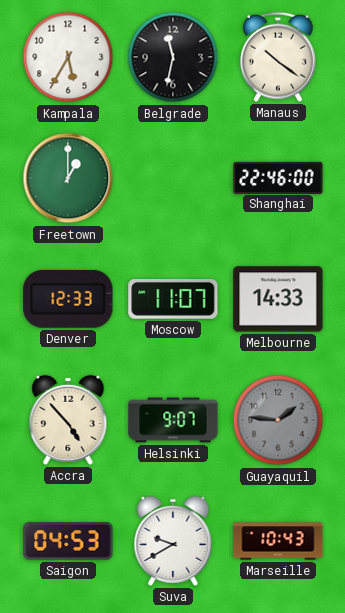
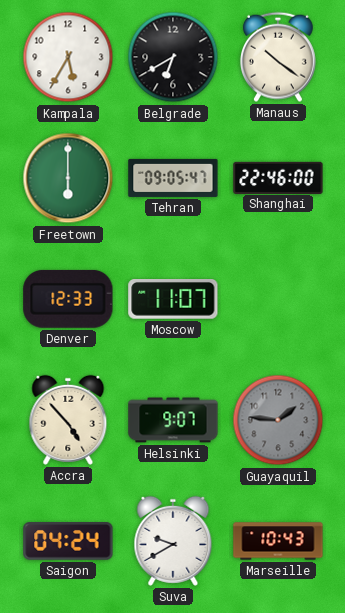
Belgrade: 11:32 -> 6:40
Freetown: 1:00 -> 6:00
Tehran: none -> 09:05
Melbourne: 14:33 -> none
Saigon: 04:53 -> 04:24
